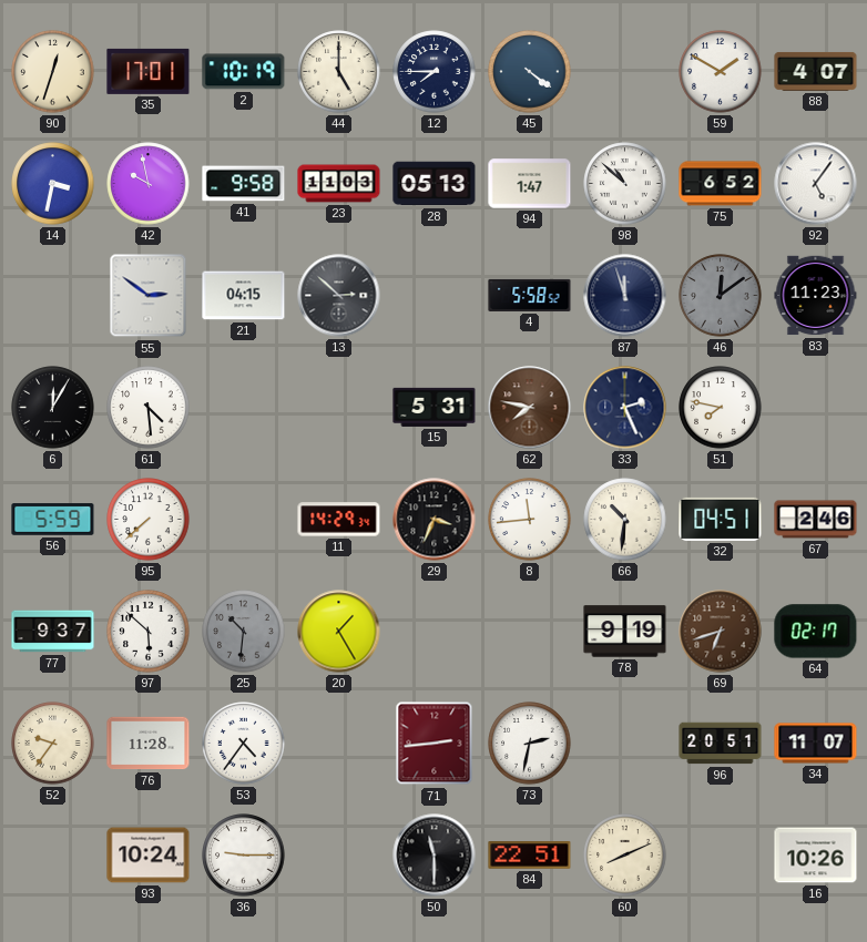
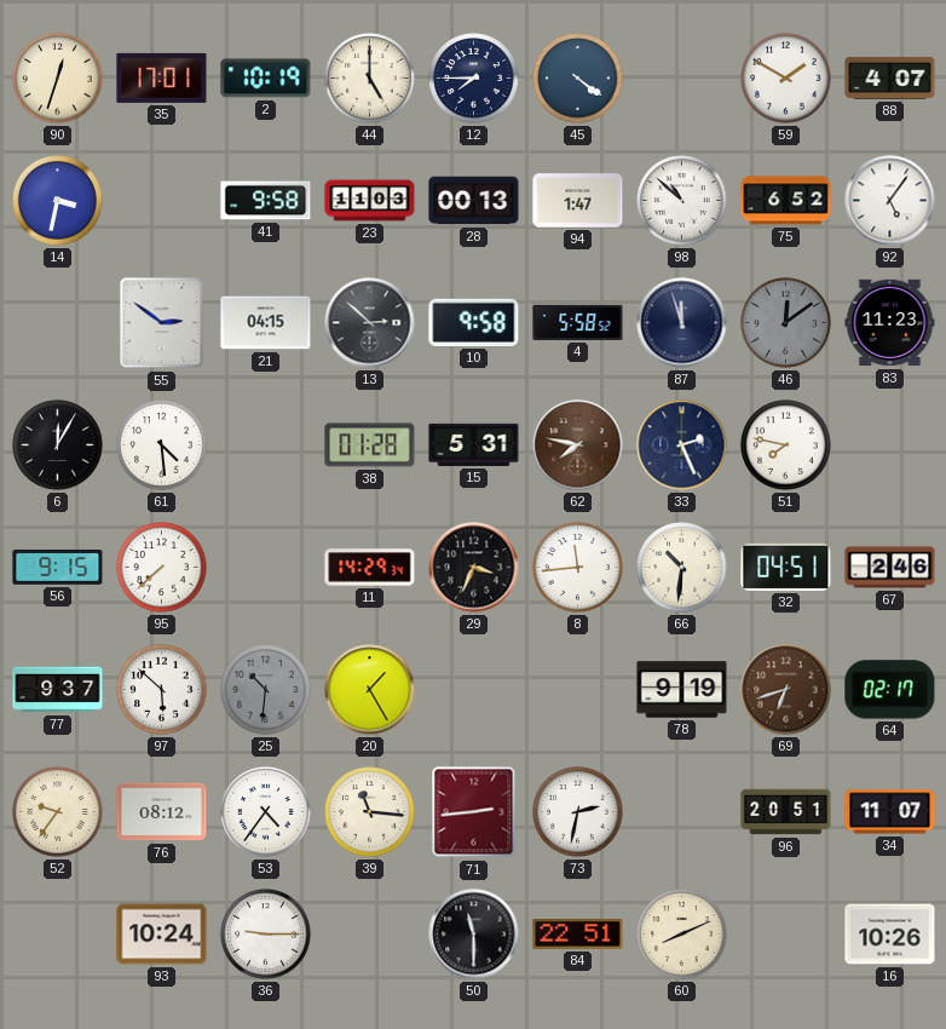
42: 9:58 -> none
28: 05:13 -> 00:13
10: none -> 9:58
38: none -> 01:28
56: 5:59 -> 9:15
76: 11:28 -> 08:12
39: none -> 11:16
